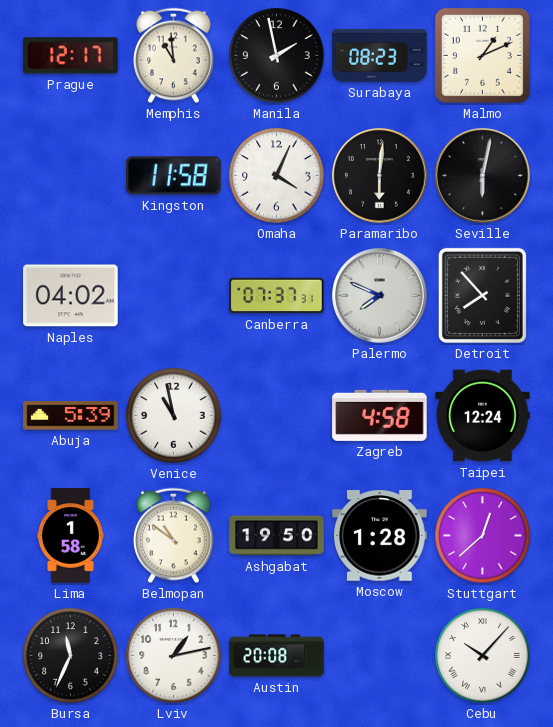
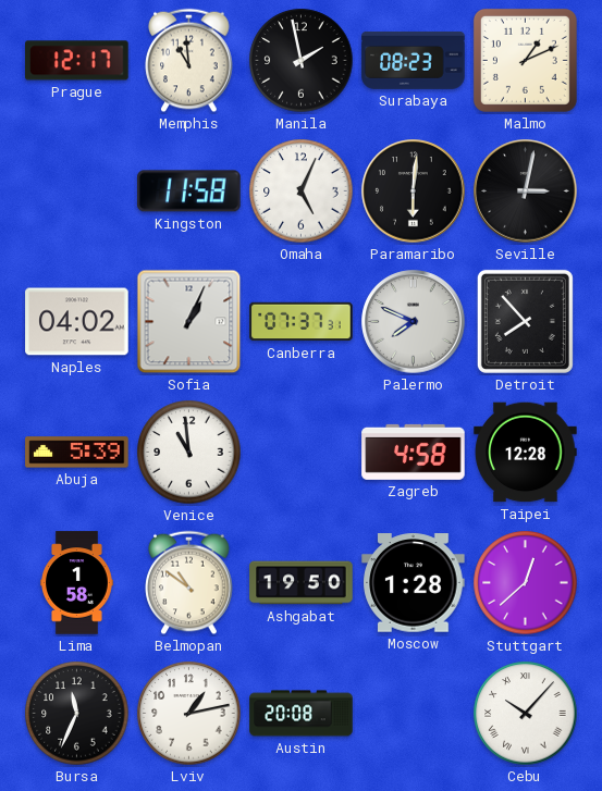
Omaha: 4:04 -> 5:04
Seville: 6:02 -> 3:02
Sofia: none -> 1:04
Venice: 10:58 -> 10:59
Taipei: 12:24 -> 12:28
